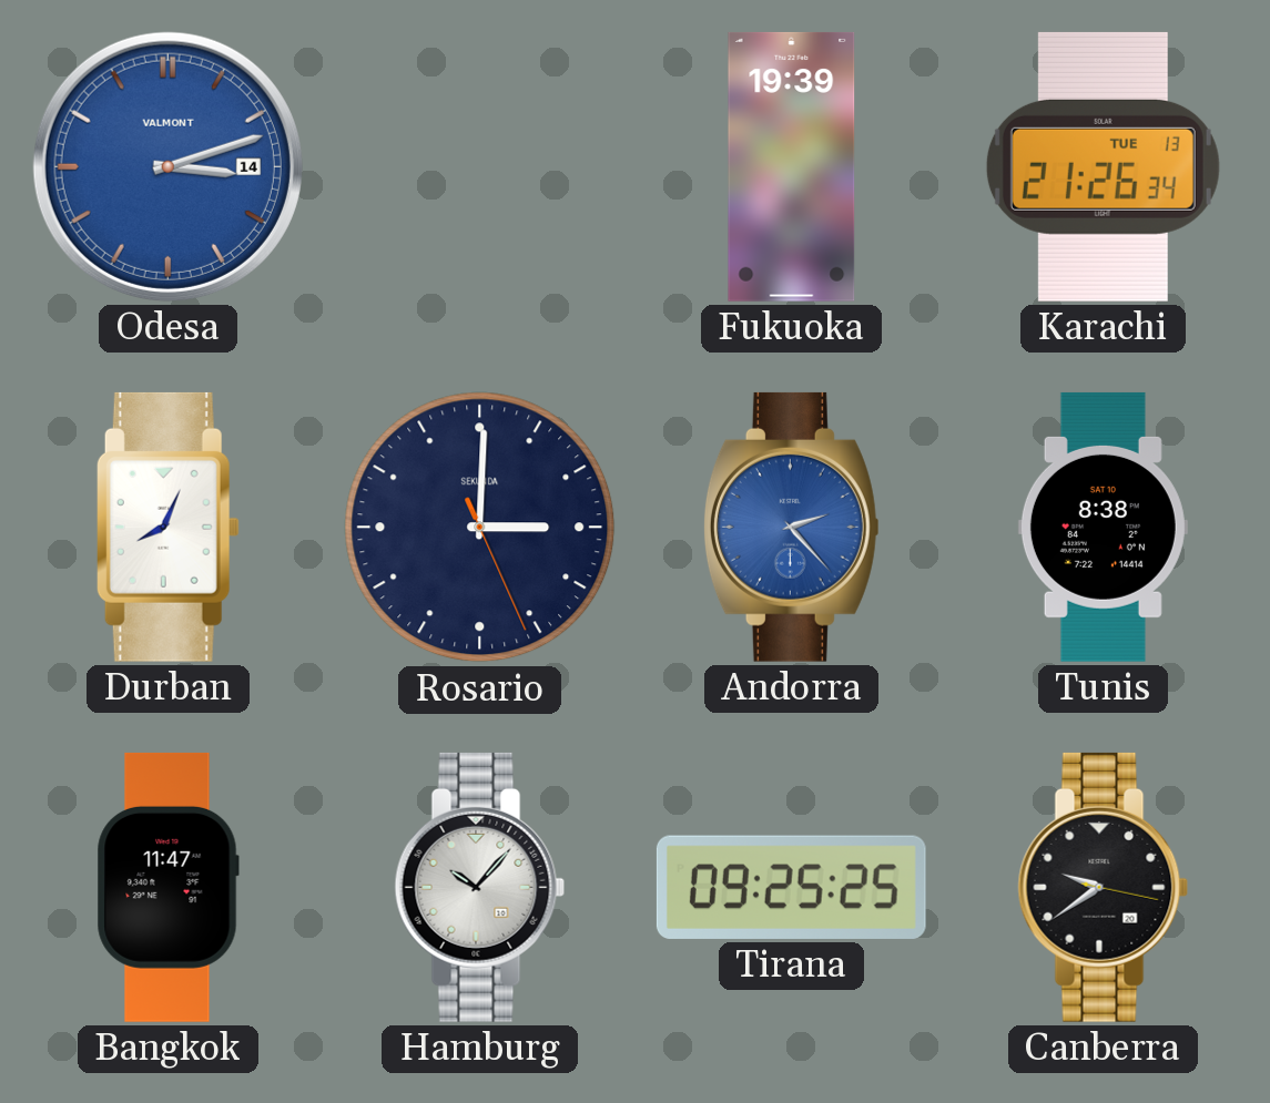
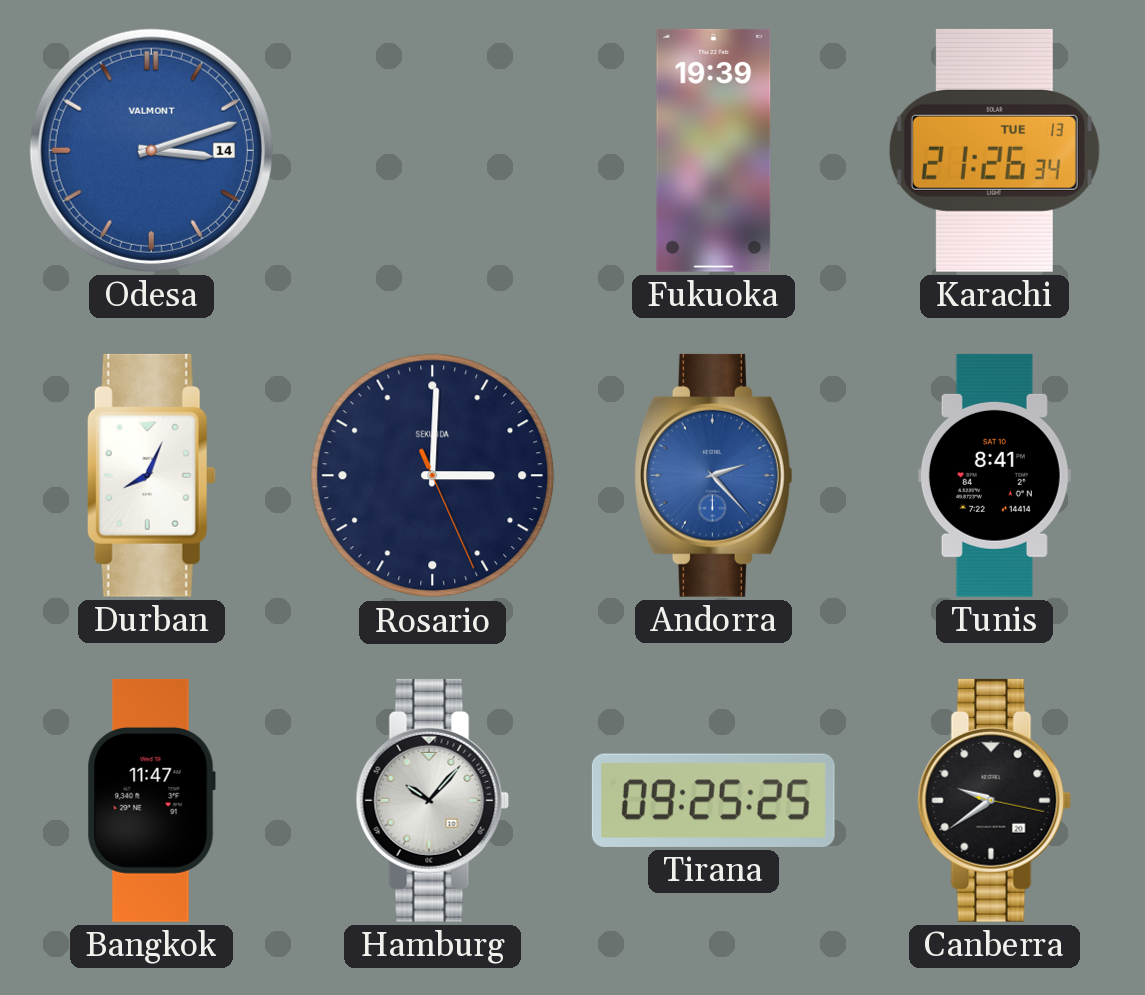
Tunis: 8:38 -> 8:41
